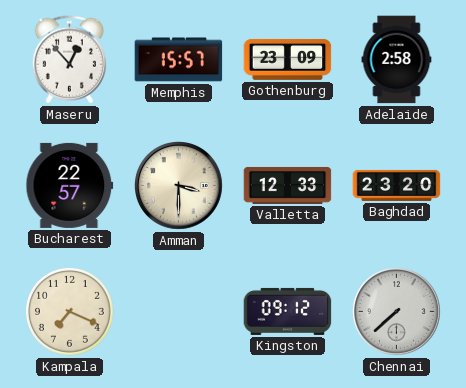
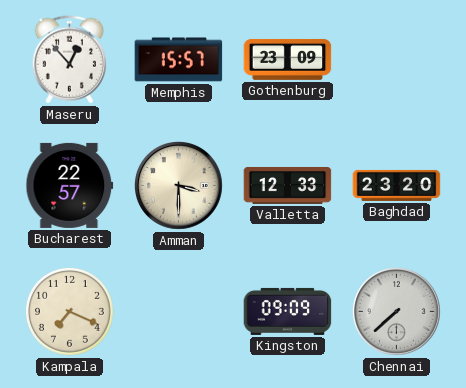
Adelaide: 2:58 -> none
Kingston: 09:12 -> 09:09
